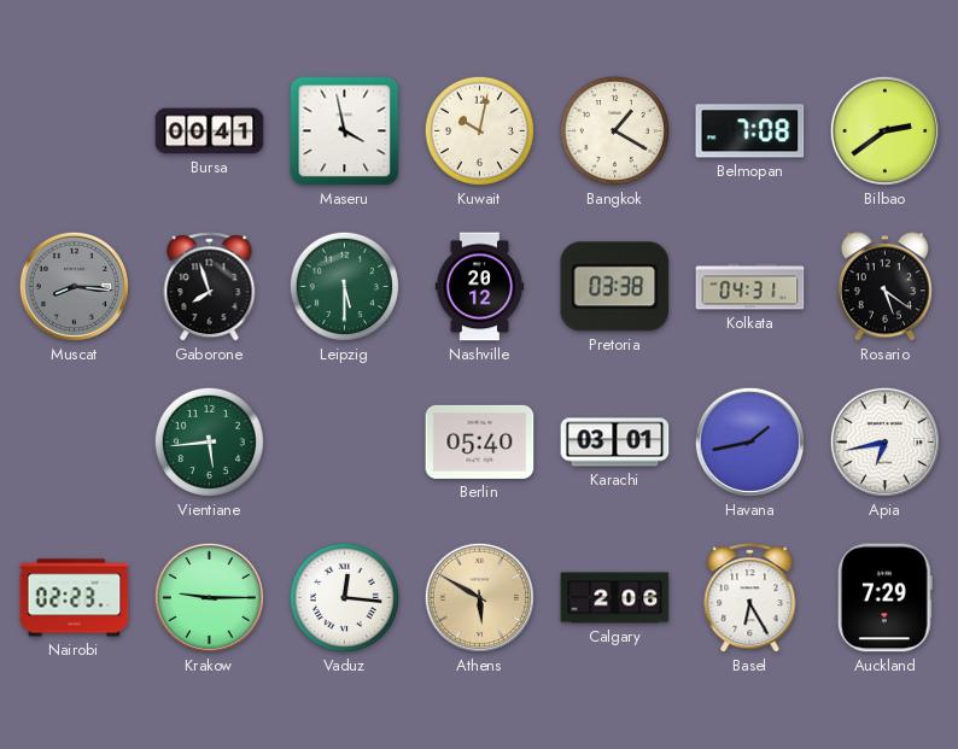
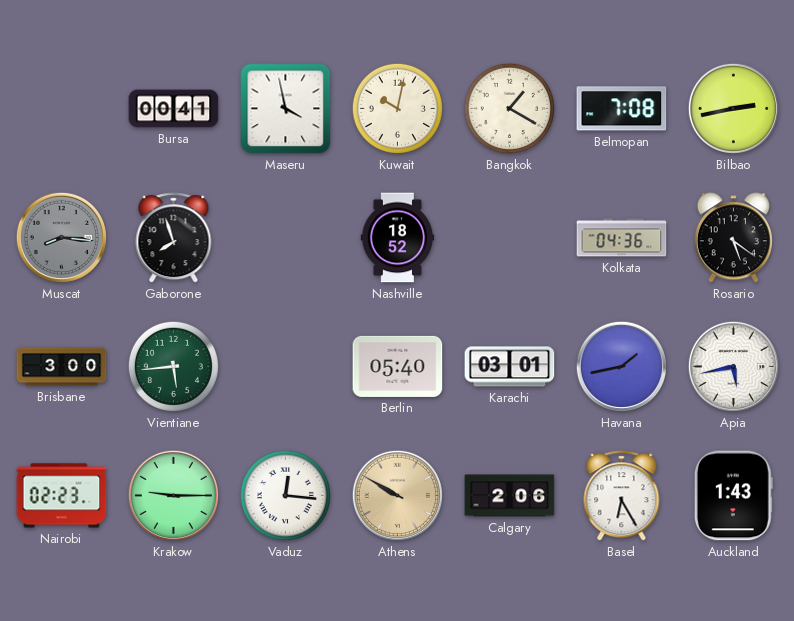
Bilbao: 2:39 -> 2:43
Leipzig: 5:30 -> none
Nashville: 20:12 -> 18:52
Pretoria: 03:38 -> none
Kolkata: 04:31 -> 04:36
Brisbane: none -> 3:00
Apia: 6:43 -> 5:43
Athens: 5:50 -> 9:50
Auckland: 7:29 -> 1:43
